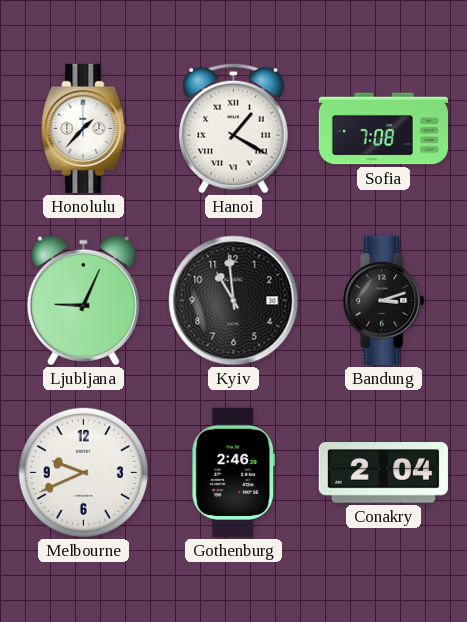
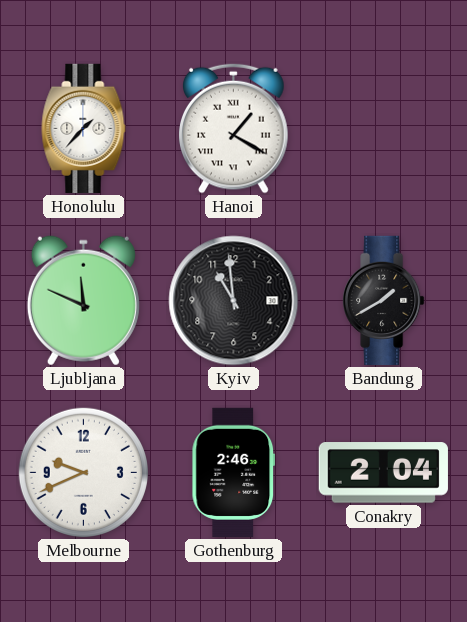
Sofia: 7:08 -> none
Ljubljana: 9:04 -> 11:49
Bandung: 3:12 -> 1:40
